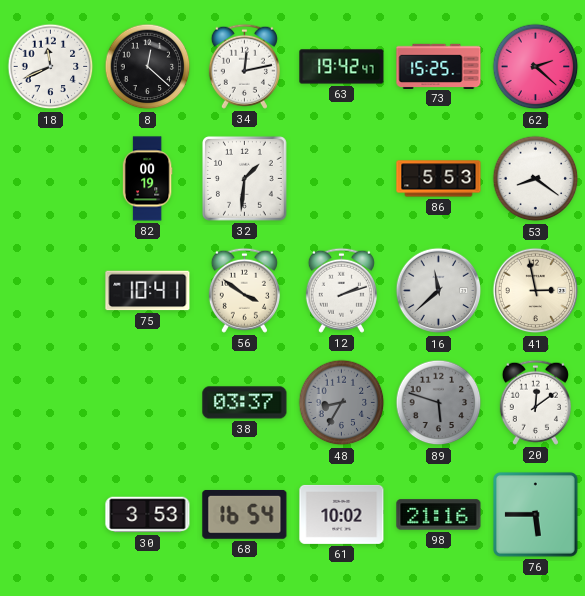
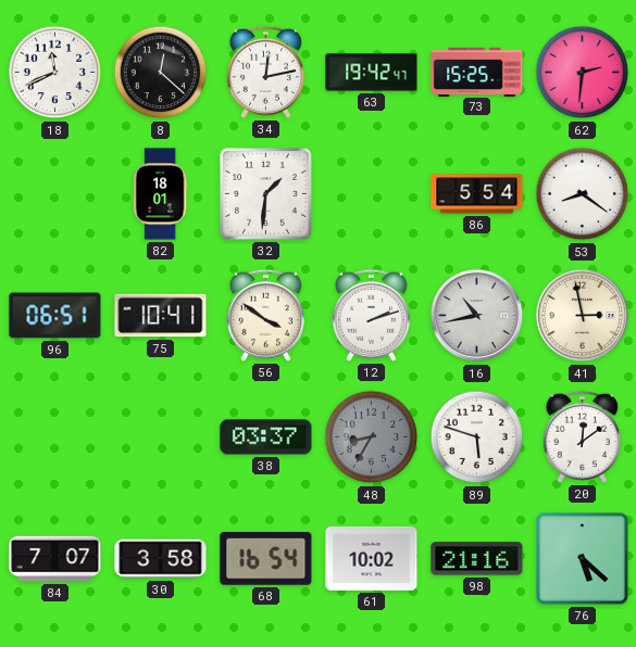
62: 2:22 -> 2:31
82: 00:19 -> 18:01
86: 5:53 -> 5:54
96: none -> 06:51
16: 11:38 -> 10:43
89 dial: grey -> white
84: none -> 7:07
30: 3:53 -> 3:58
76: 5:45 -> 5:22
